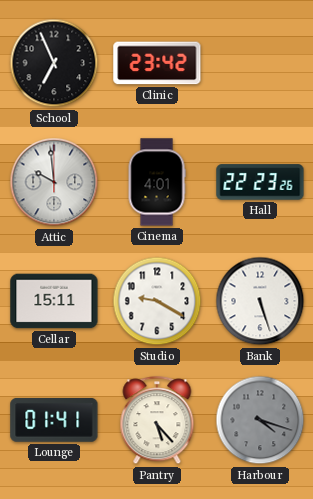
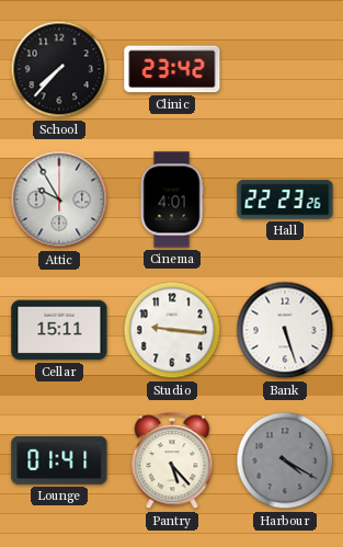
School: 6:56 -> 7:37
Attic: 9:59 -> 9:55
Studio: 9:20 -> 9:16
Harbour: 4:18 -> 4:20
